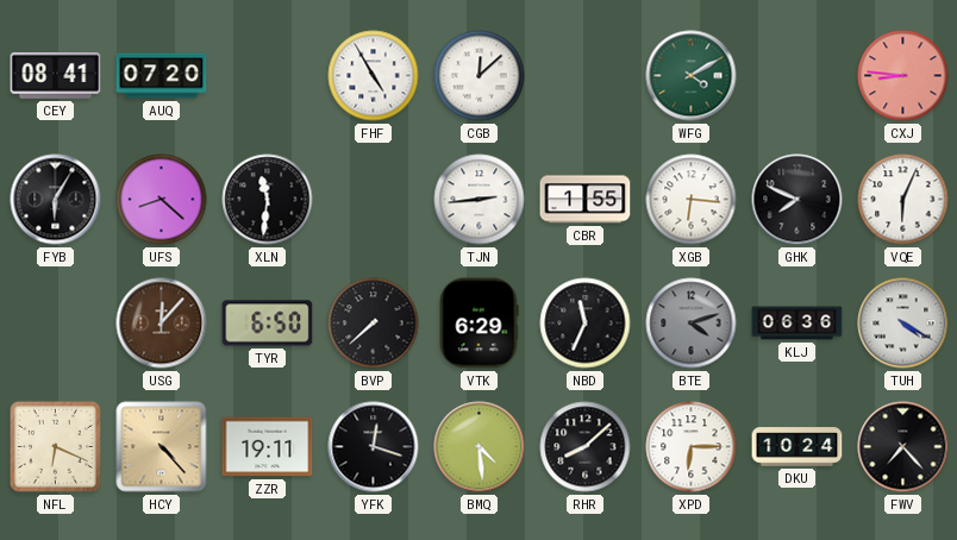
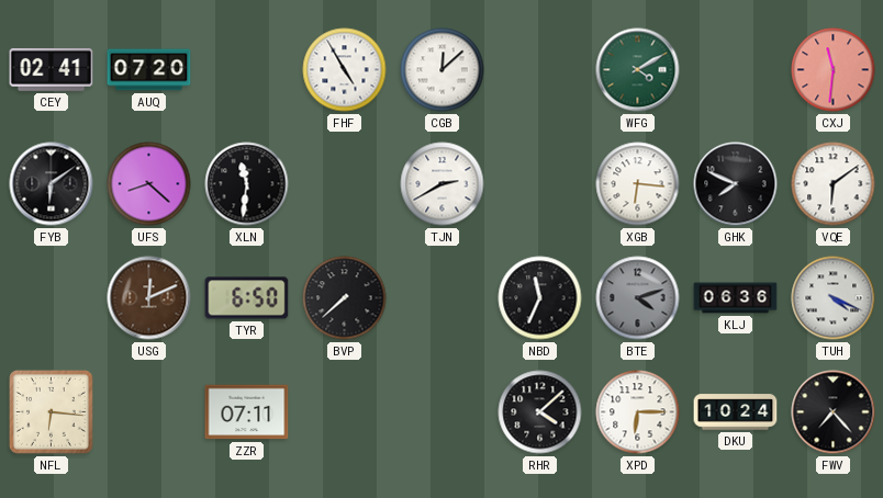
CEY: 08:41 -> 02:41
CXJ: 8:46 -> 11:31
FYB: 6:05 -> 6:09
TJN: 2:44 -> 2:40
CBR: 1:55 -> none
VQE: 6:04 -> 6:09
USG: 12:07 -> 12:11
VTK: 6:29 -> none
TUH: 4:20 -> 4:19
NFL: 6:19 -> 6:16
HCY: 4:23 -> none
ZZR: 19:11 -> 07:11
YFK: 12:18 -> none
BMQ: 4:29 -> none
RHR: 8:08 -> 4:08
